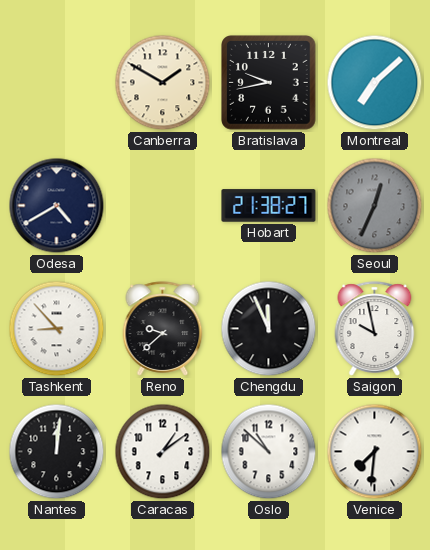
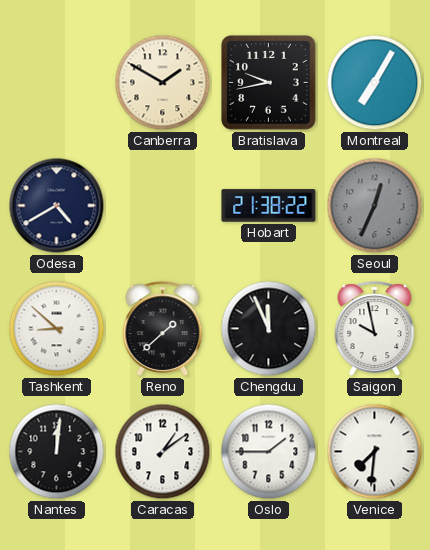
Montreal: 7:08 -> 7:05
Hobart: 21:38:27 -> 21:38:22
Tashkent: 8:53 -> 8:52
Reno: 9:38 -> 1:38
Oslo: 10:52 -> 1:45
